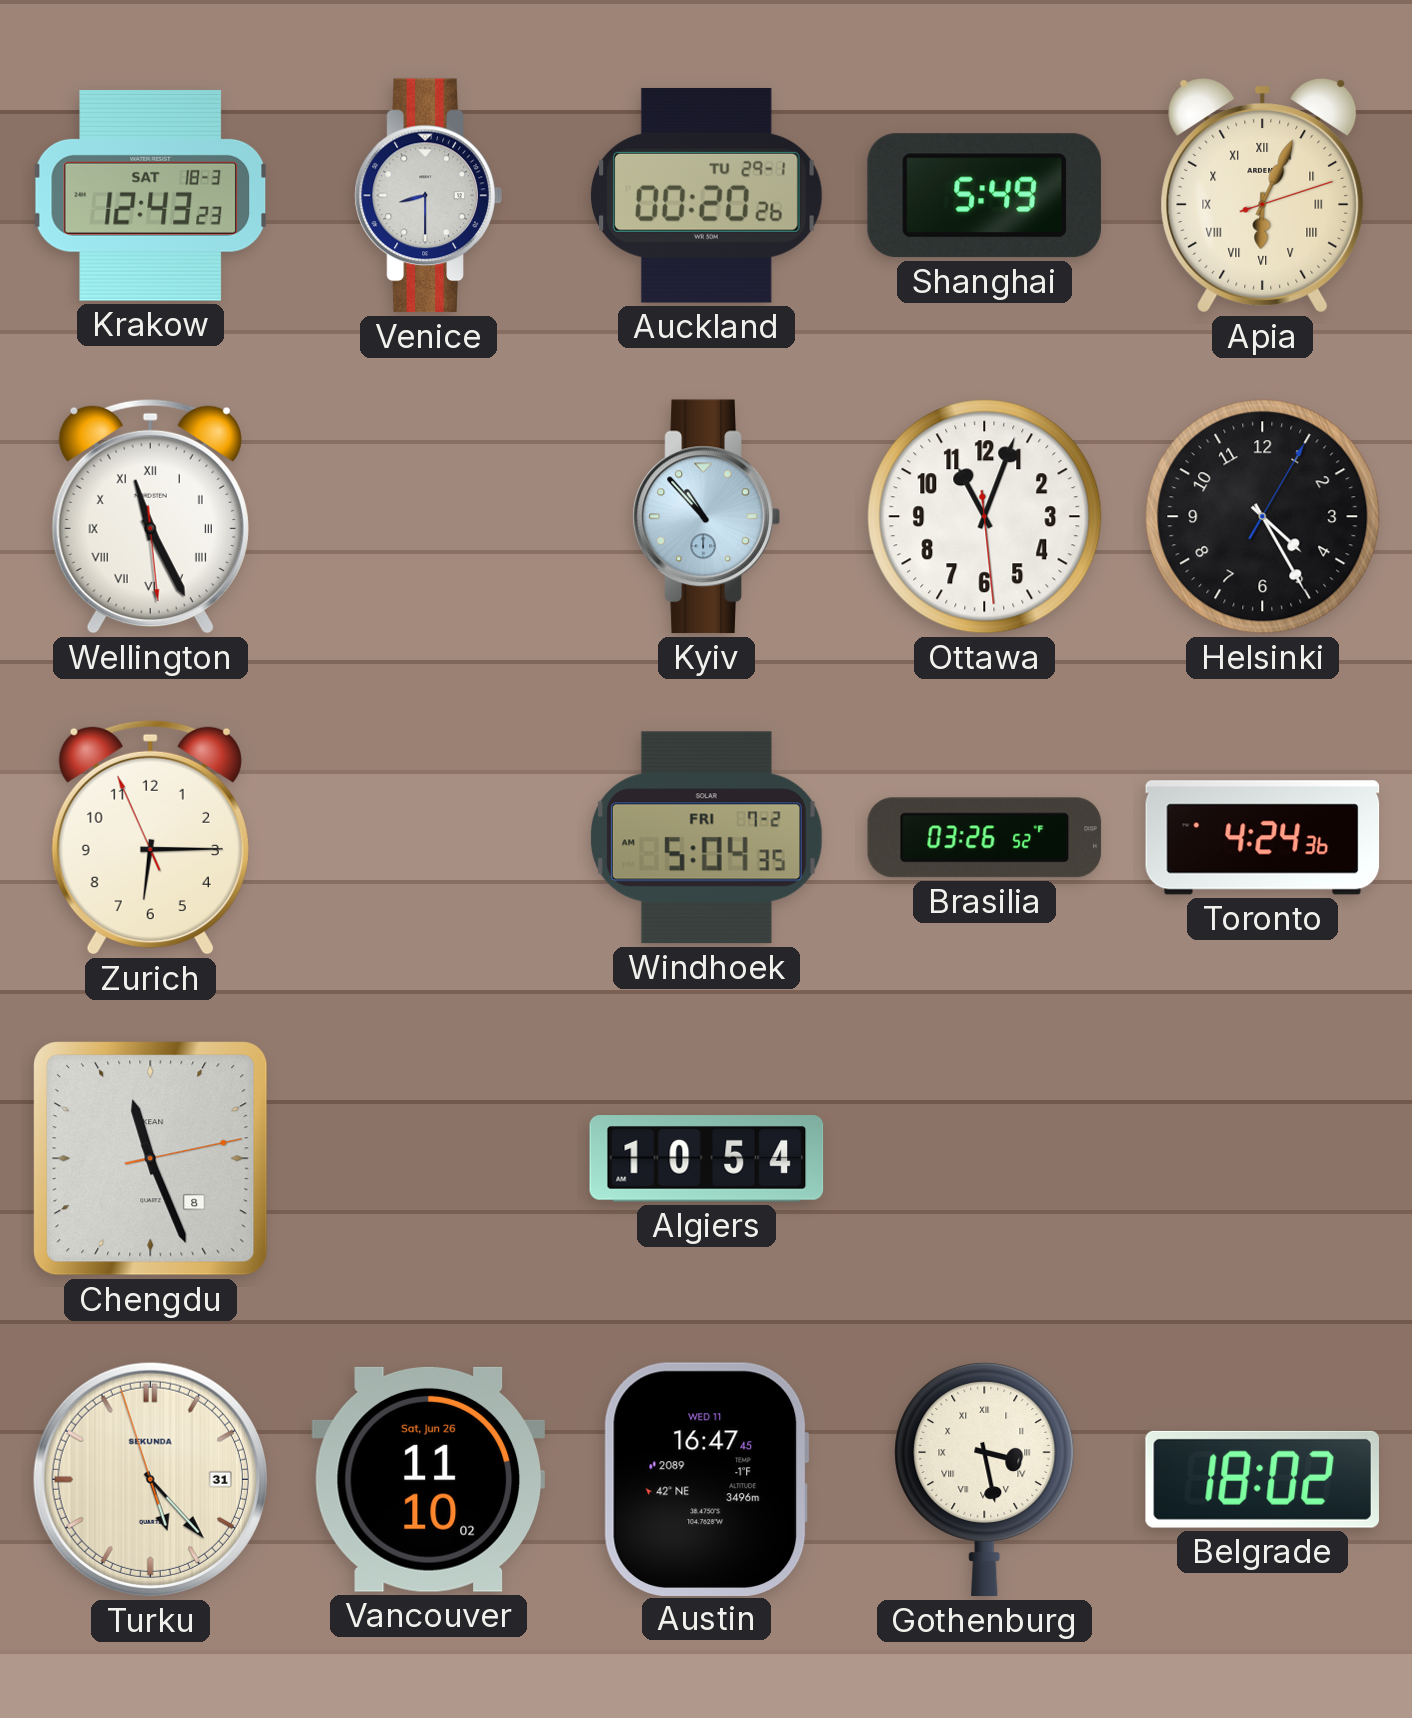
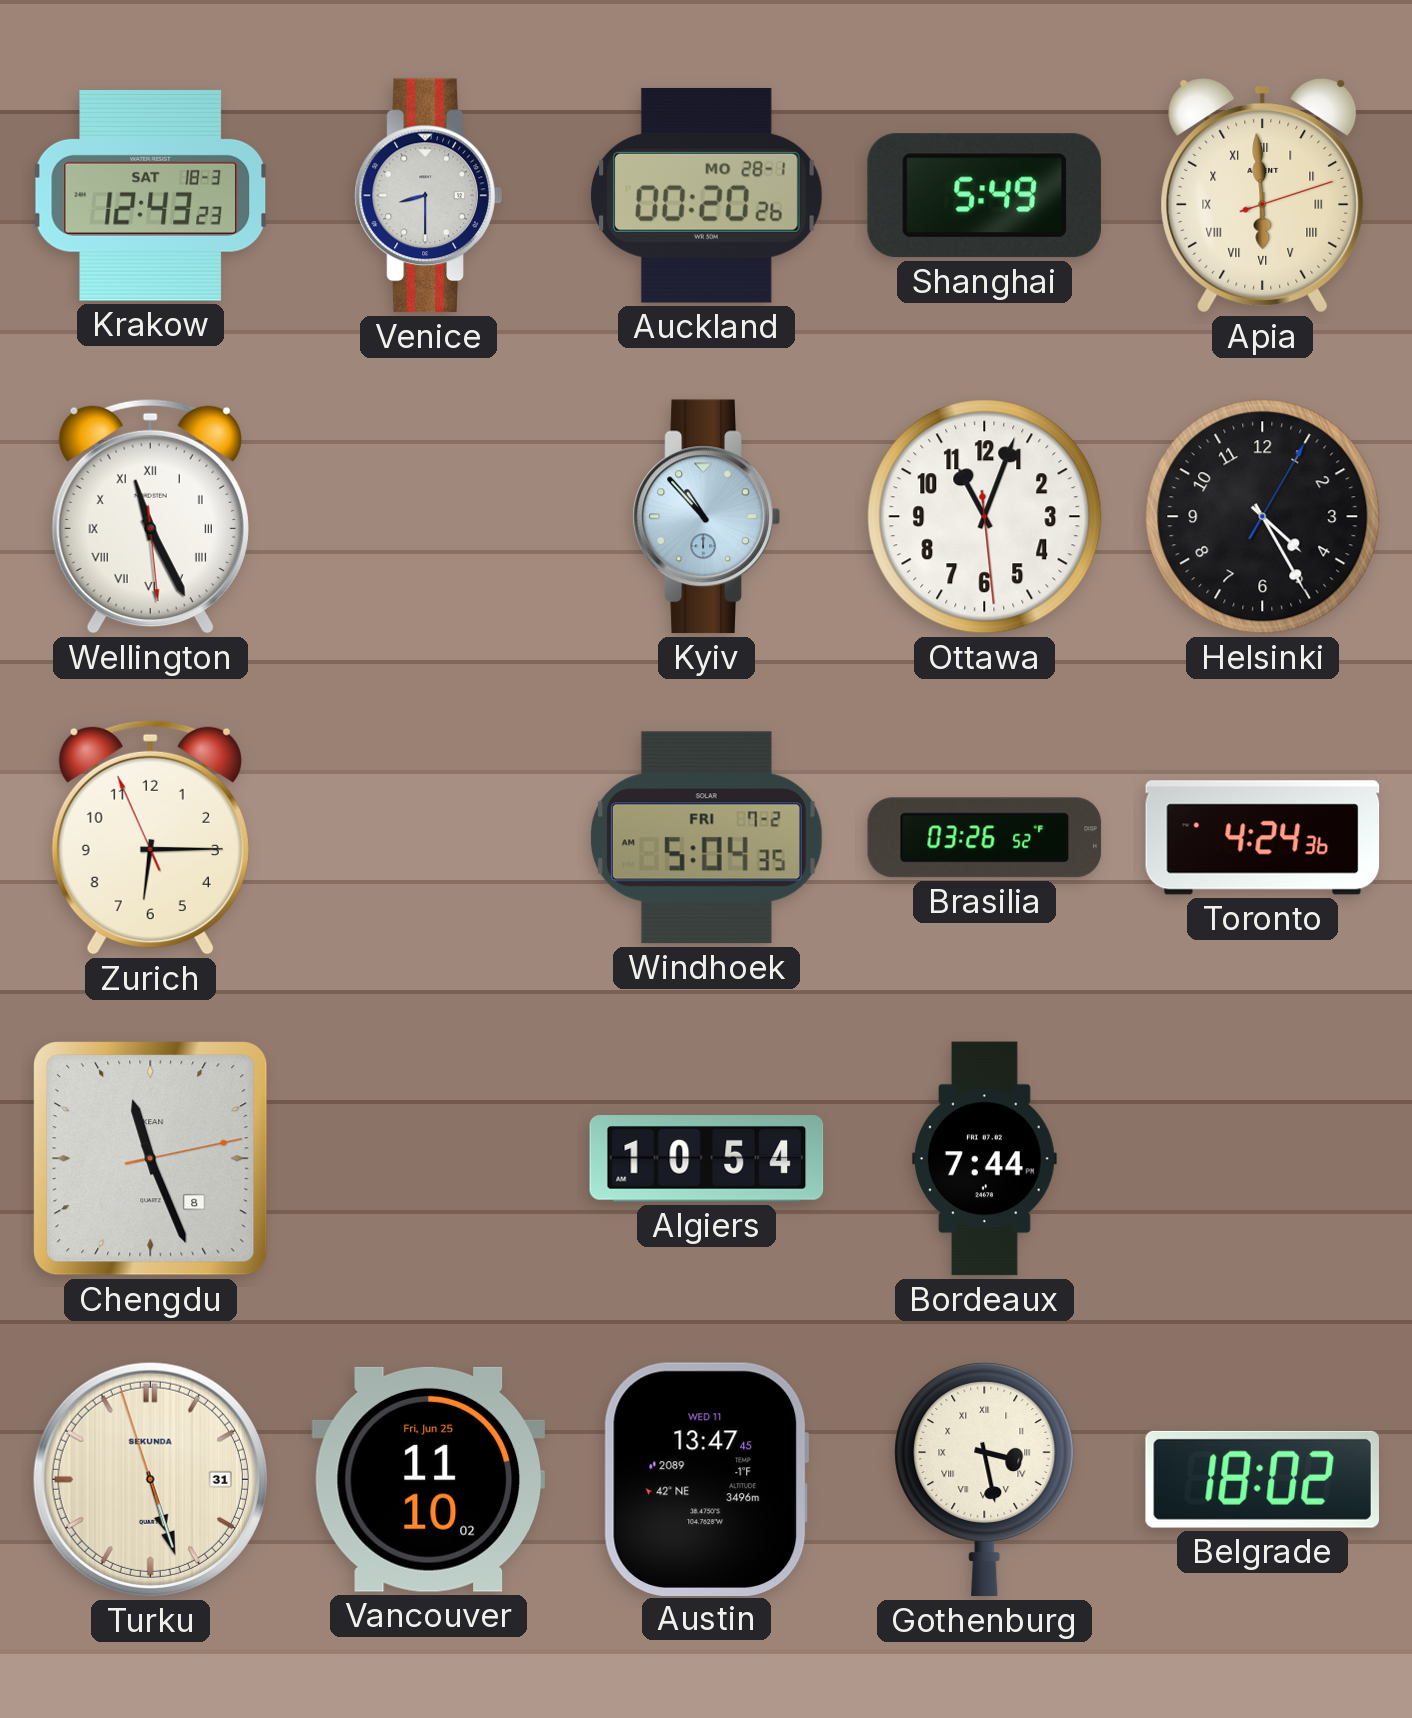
Auckland date: TU 29-1 -> MO 28-1
Apia: 6:04 -> 5:59
Bordeaux: none -> 7:44
Turku: 5:22 -> 5:26
Vancouver date: Sat, Jun 26 -> Fri, Jun 25
Austin: 16:47 -> 13:47
